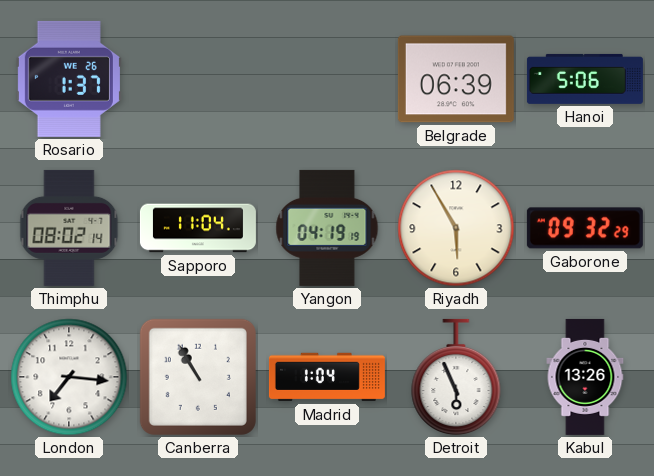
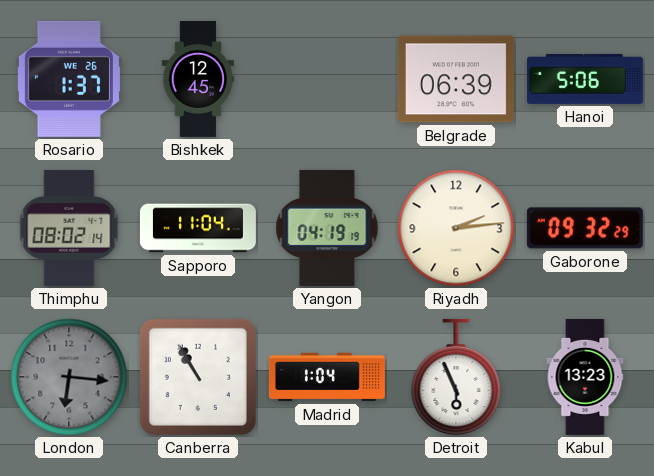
Bishkek: none -> 12:45
Riyadh: 5:55 -> 2:14
London: 7:16 -> 6:16
London dial: white -> grey
Kabul: 13:26 -> 13:23
